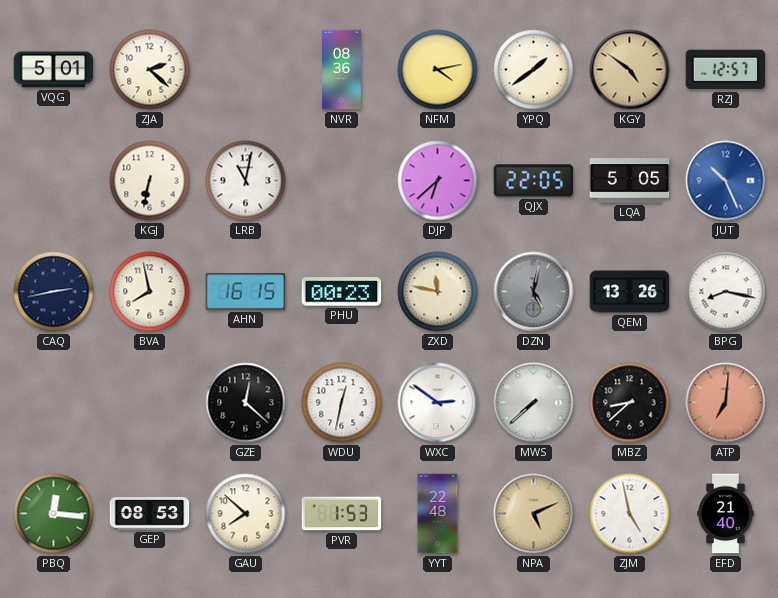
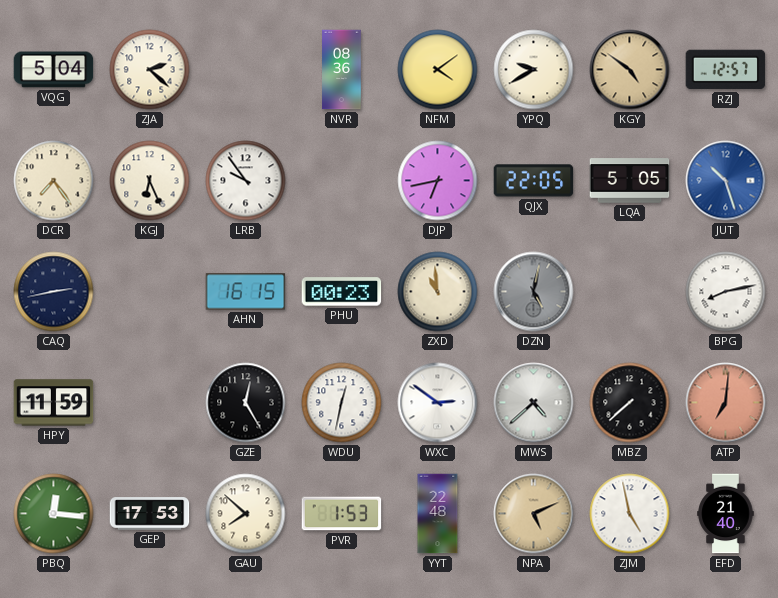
VQG: 5:01 -> 5:04
NFM: 4:13 -> 4:09
YPQ: 1:39 -> 9:40
DCR: none -> 7:24
KGJ: 6:32 -> 6:26
LRB: 11:02 -> 9:54
DJP: 6:38 -> 6:43
JUT: 10:26 -> 10:27
BVA: 7:58 -> none
ZXD: 11:47 -> 10:59
QEM: 13:26 -> none
BPG: 8:17 -> 8:13
HPY: none -> 11:59
GZE: 12:22 -> 12:25
MWS: 7:38 -> 4:38
MBZ: 8:38 -> 7:38
GEP: 08:53 -> 17:53
